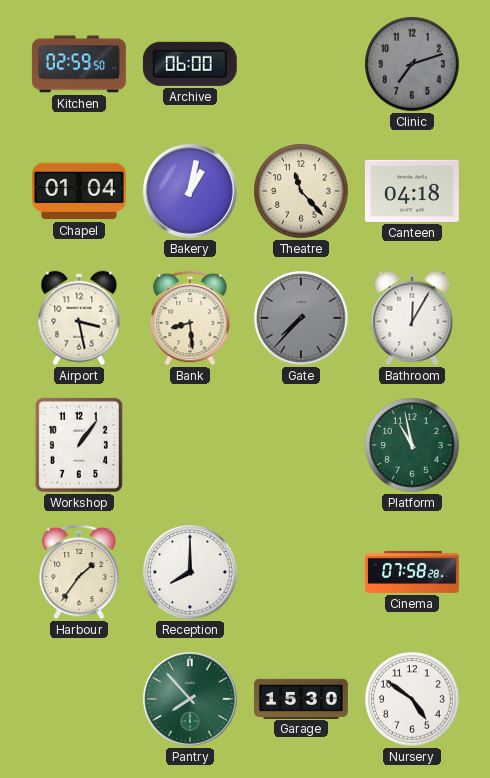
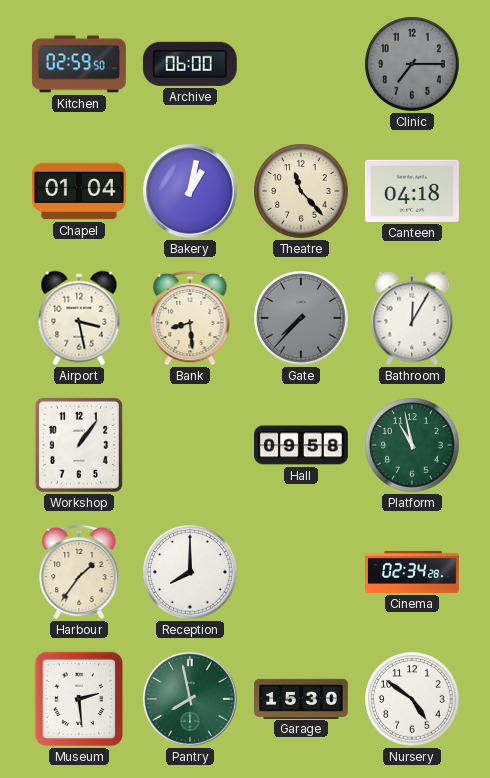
Clinic: 7:12 -> 7:15
Hall: none -> 09:58
Cinema: 07:58 -> 02:34
Museum: none -> 2:29
Pantry: 7:53 -> 7:58
